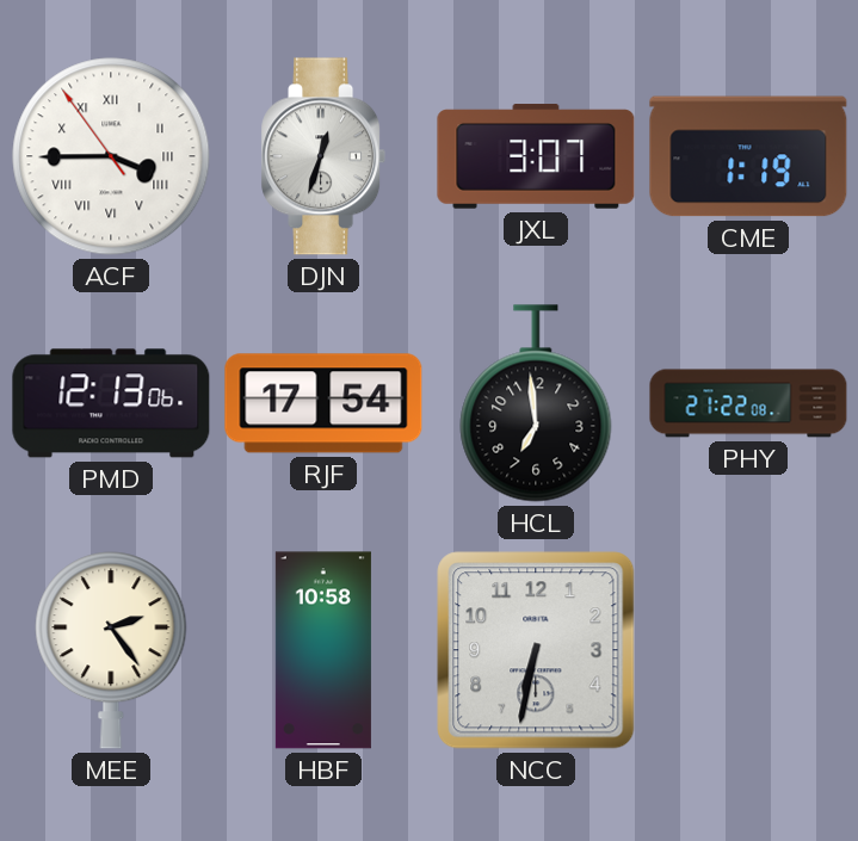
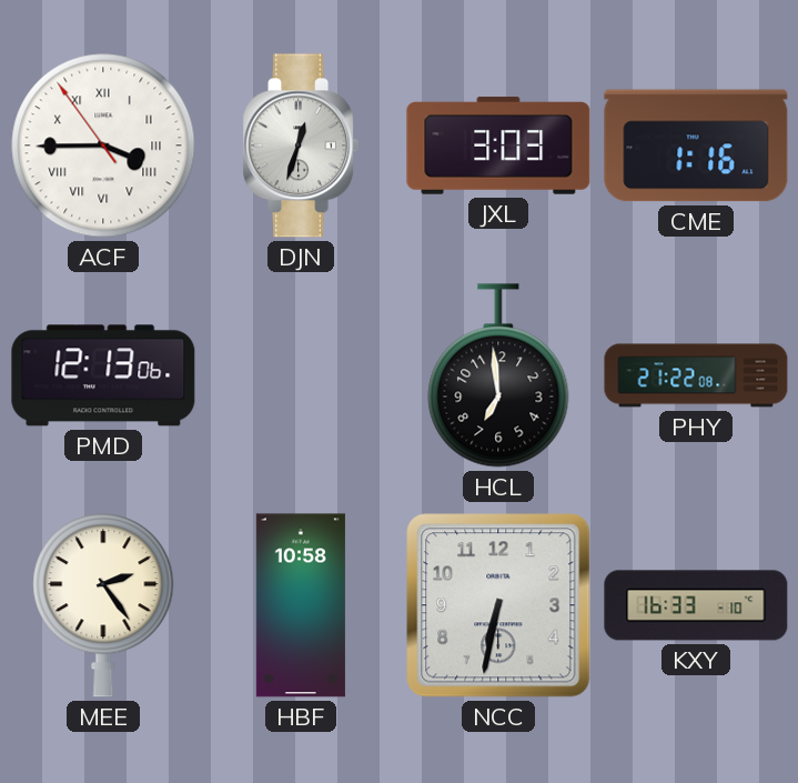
JXL: 3:07 -> 3:03
CME: 1:19 -> 1:16
RJF: 17:54 -> none
KXY: none -> 16:33
